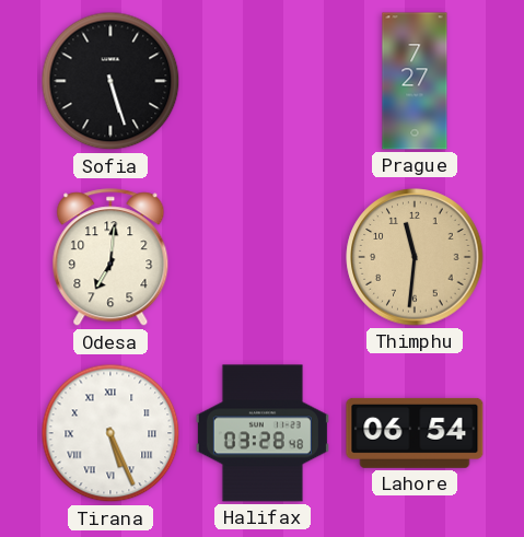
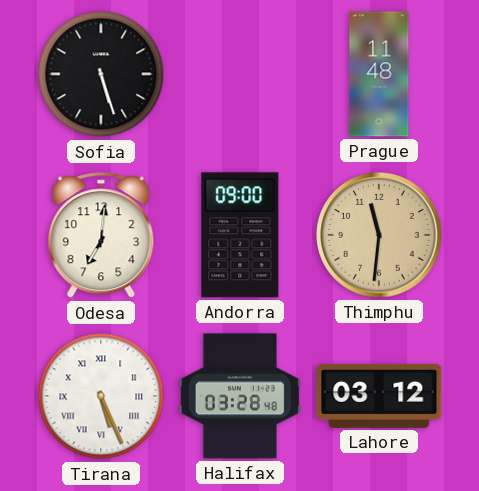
Prague: 7:27 -> 11:48
Andorra: none -> 09:00
Lahore: 06:54 -> 03:12
